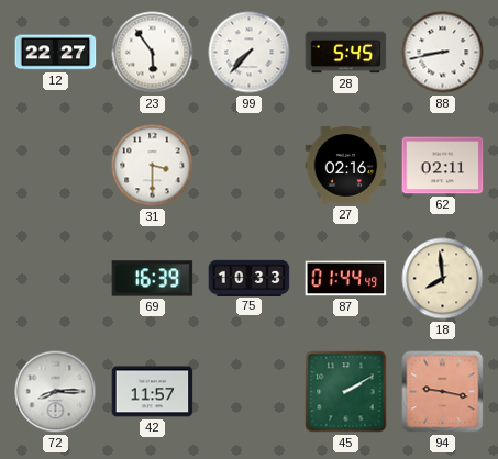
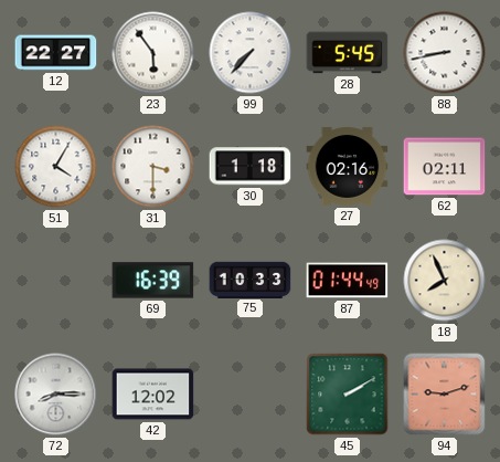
51: none -> 4:05
30: none -> 1:18
18: 7:59 -> 7:56
42: 11:57 -> 12:02
94: 9:17 -> 9:12
